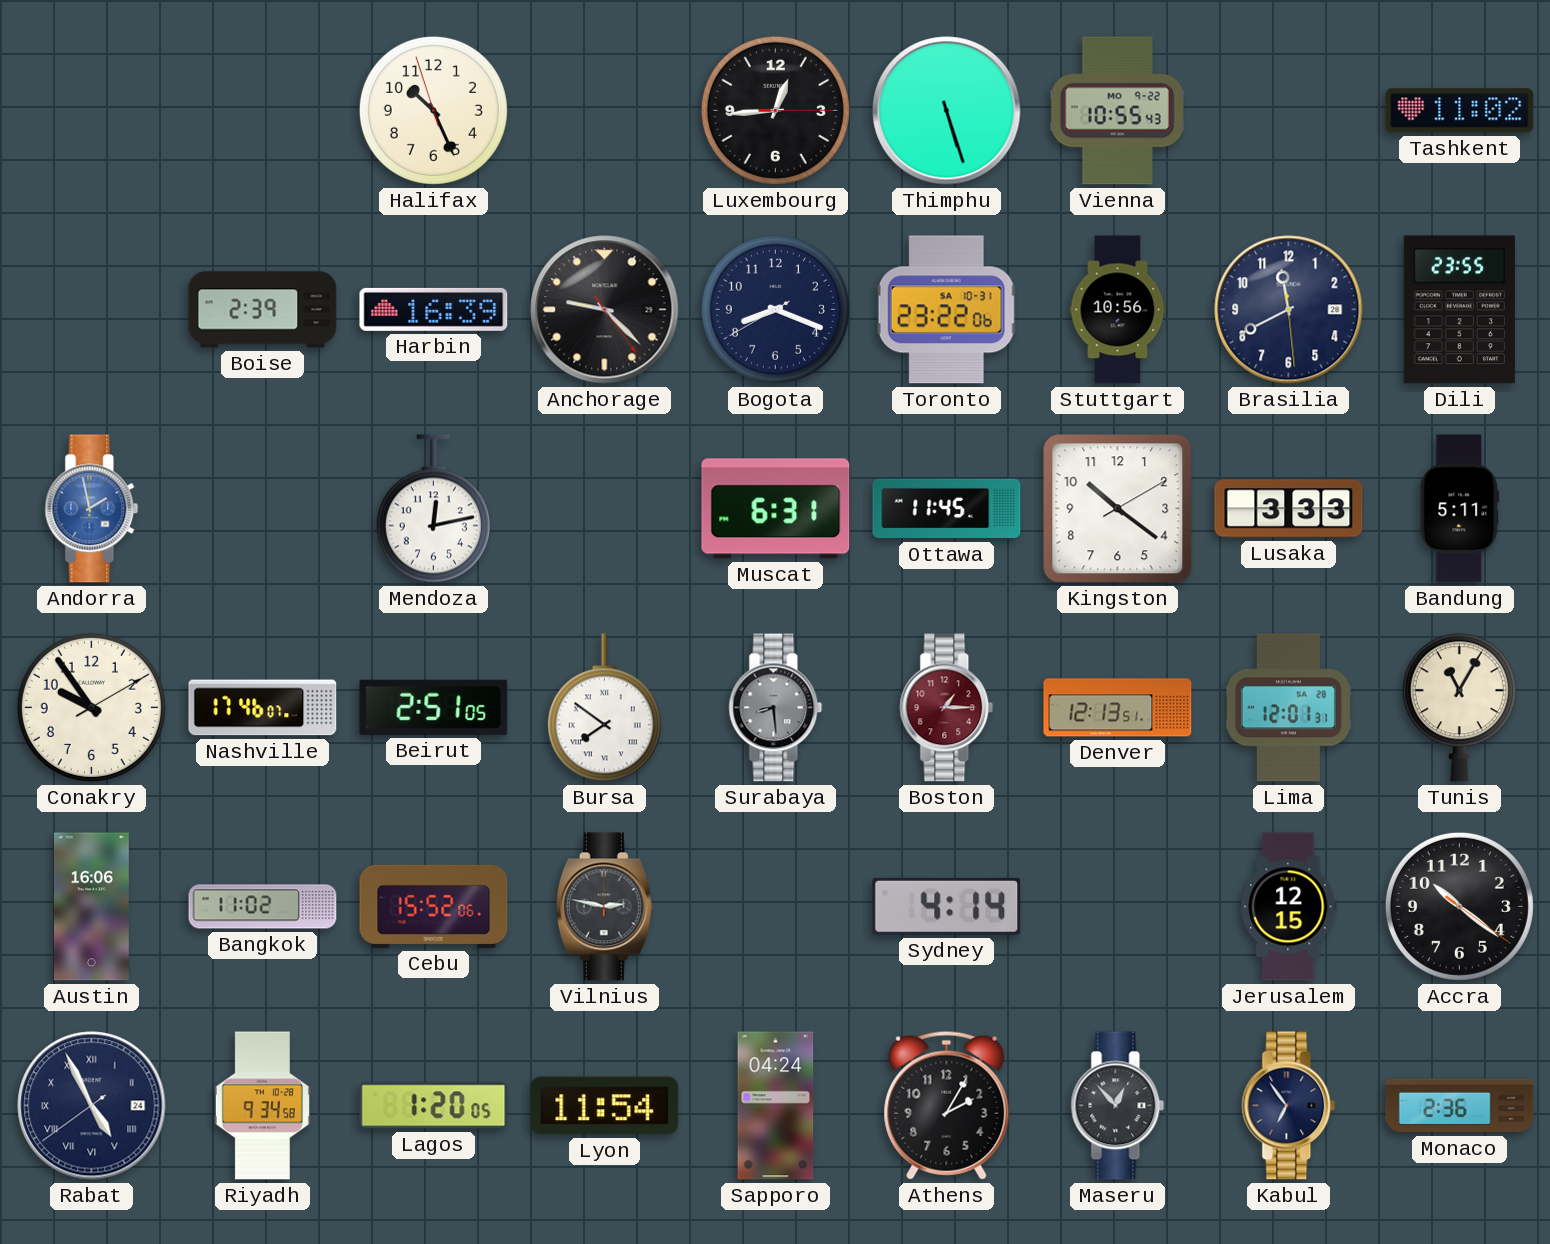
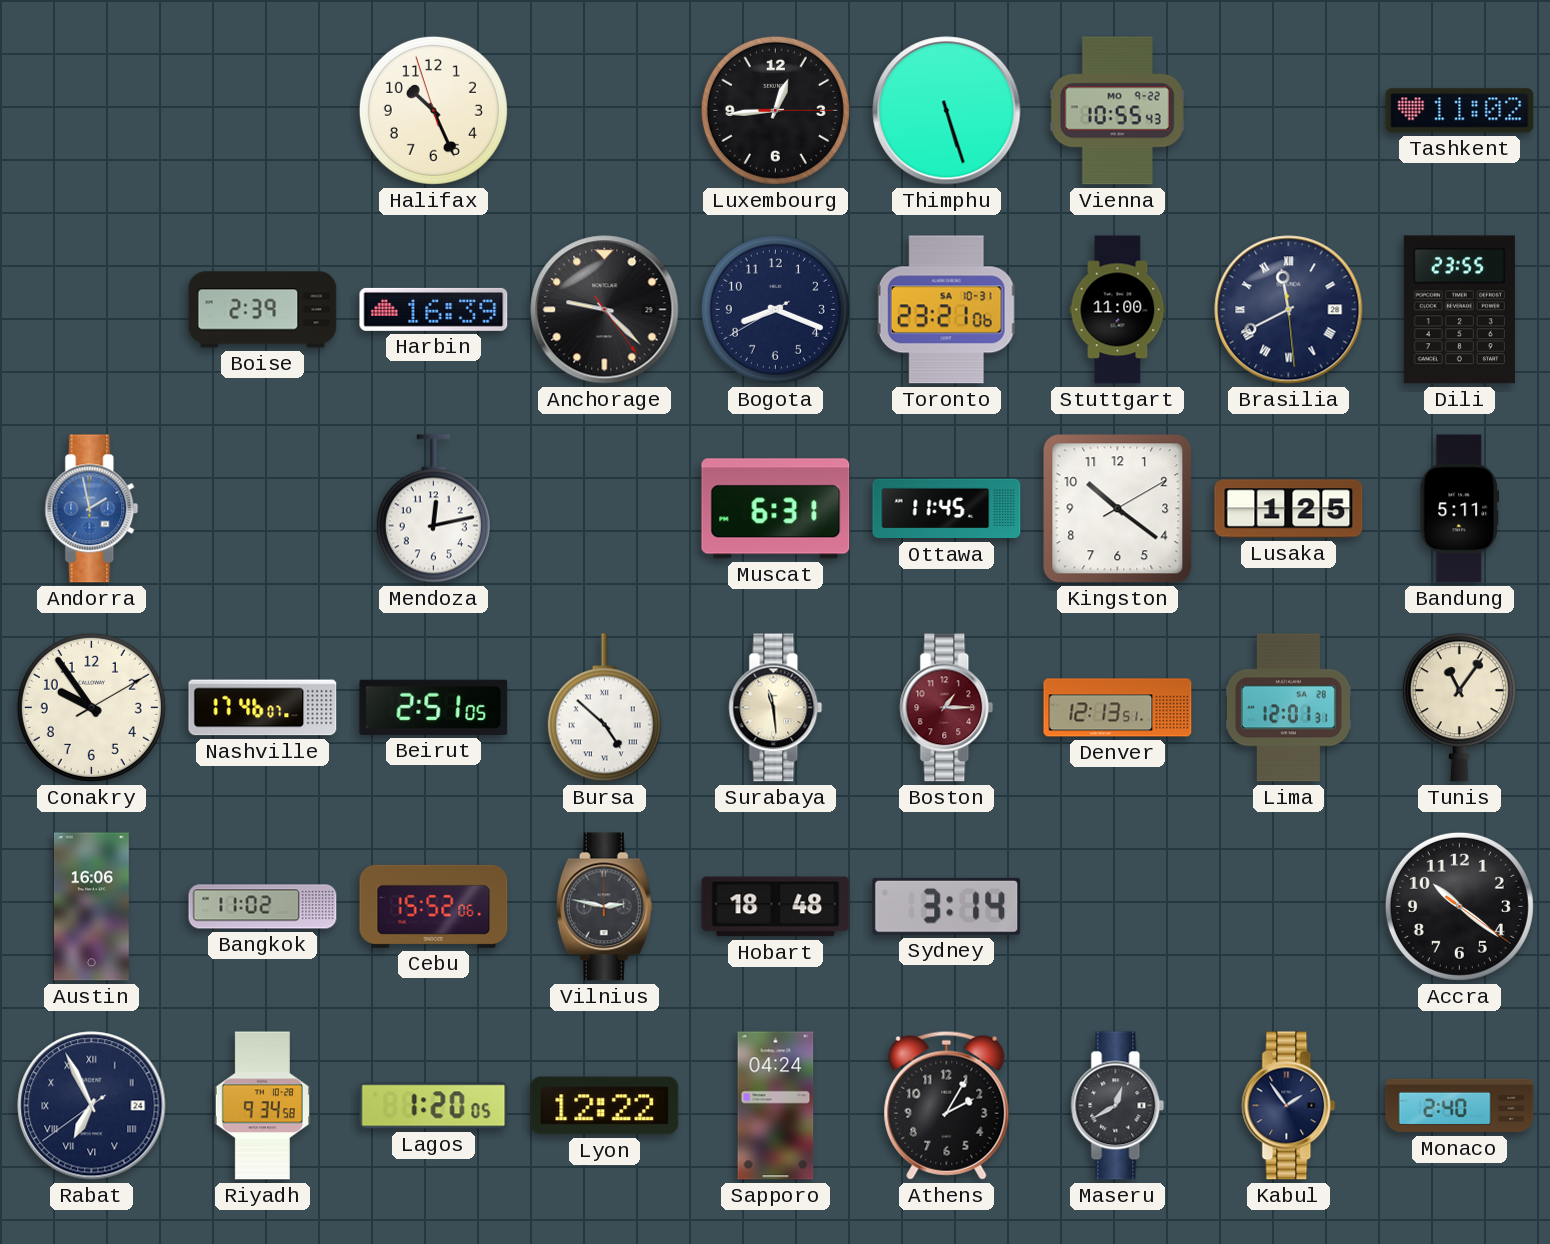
Toronto: 23:22 -> 23:21
Stuttgart: 10:56 -> 11:00
Brasilia numerals: Arabic -> Roman
Lusaka: 3:33 -> 1:25
Bursa: 7:51 -> 4:52
Surabaya: 8:29 -> 11:29
Surabaya dial: grey -> cream
Tunis: 11:05 -> 11:06
Hobart: none -> 18:48
Sydney: 4:14 -> 3:14
Jerusalem: 12:15 -> none
Rabat: 4:55 -> 6:55
Lyon: 11:54 -> 12:22
Maseru: 12:53 -> 12:40
Kabul: 6:54 -> 1:54
Monaco: 2:36 -> 2:40
